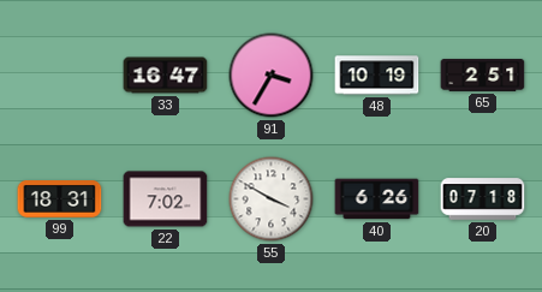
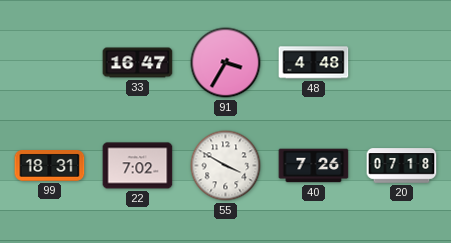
48: 10:19 -> 4:48
65: 2:51 -> none
40: 6:26 -> 7:26
